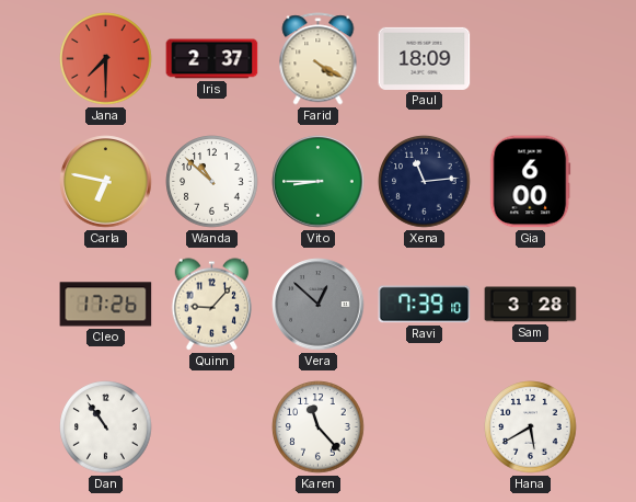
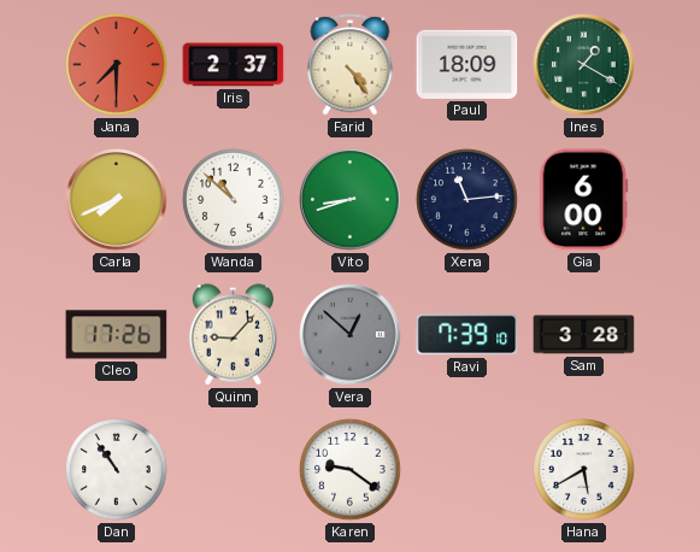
Farid: 4:20 -> 4:24
Ines: none -> 1:20
Carla: 6:47 -> 7:41
Vito: 8:45 -> 8:42
Karen: 11:23 -> 9:21
